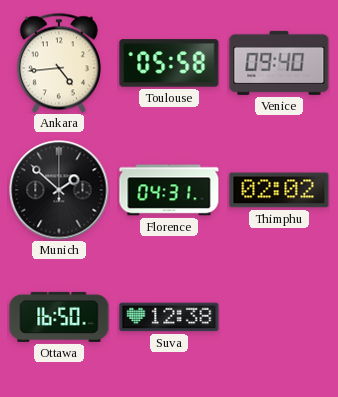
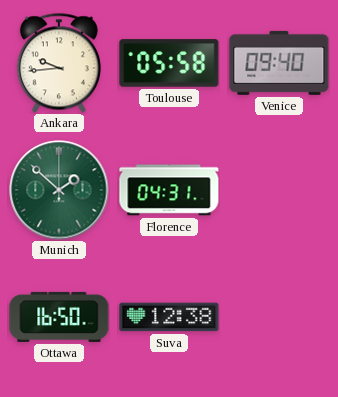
Ankara: 4:44 -> 9:44
Munich dial: black -> green
Thimphu: 02:02 -> none
